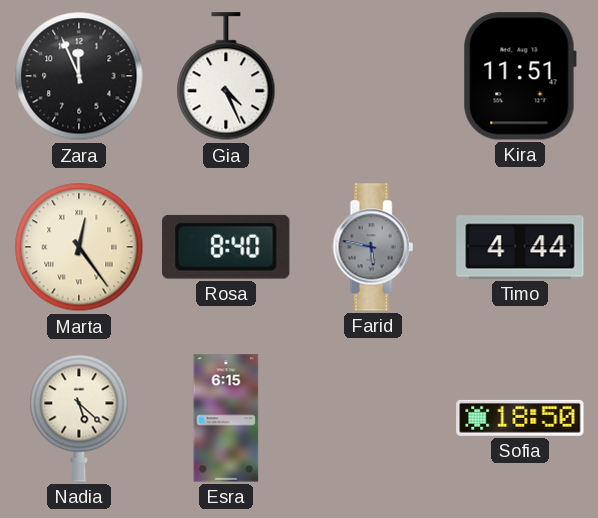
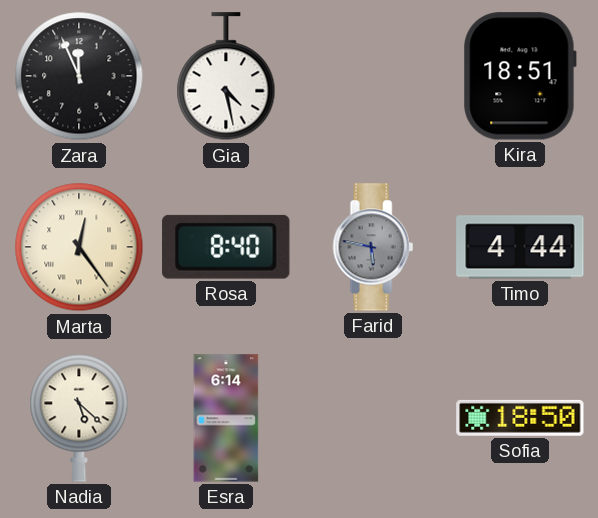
Gia: 4:26 -> 4:28
Kira: 11:51 -> 18:51
Esra: 6:15 -> 6:14
